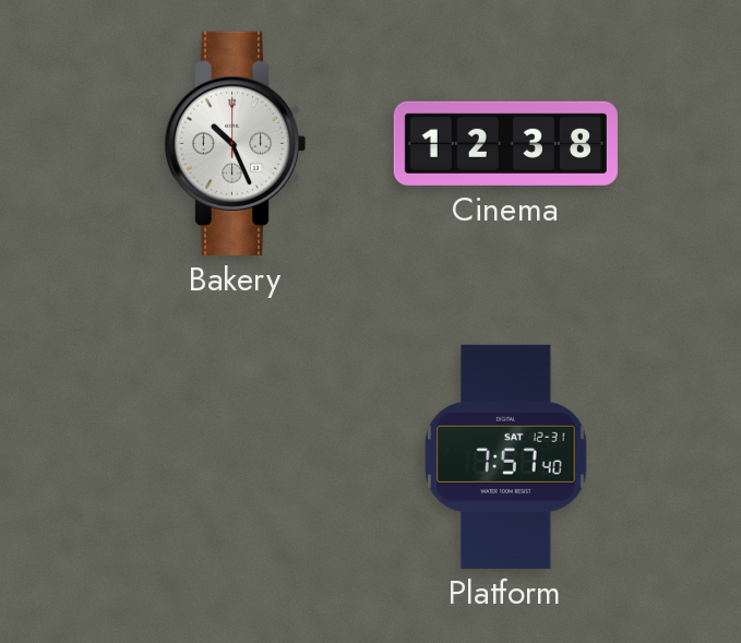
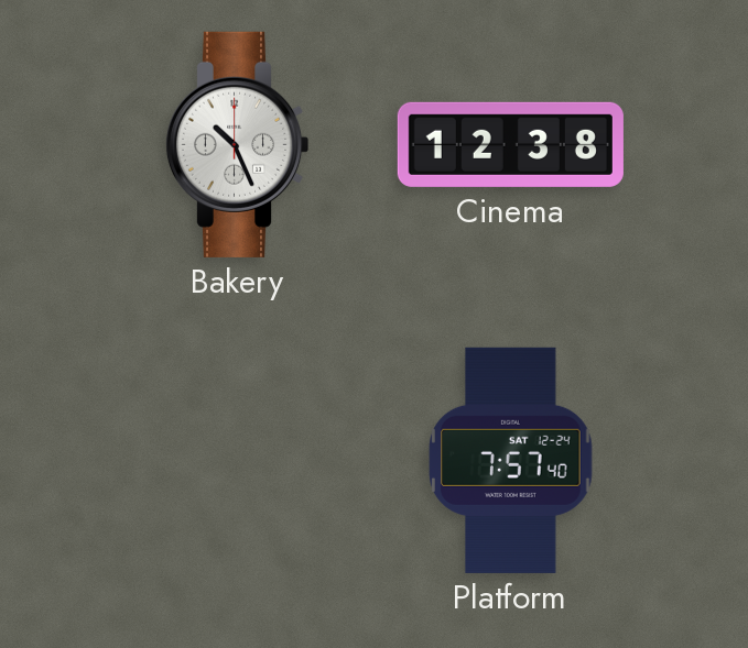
Platform date: SAT 12-31 -> SAT 12-24
